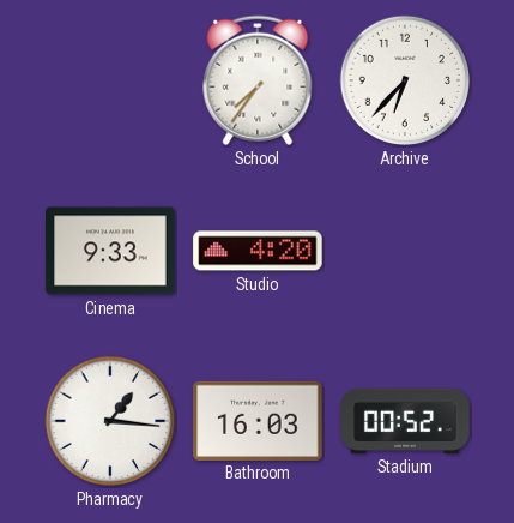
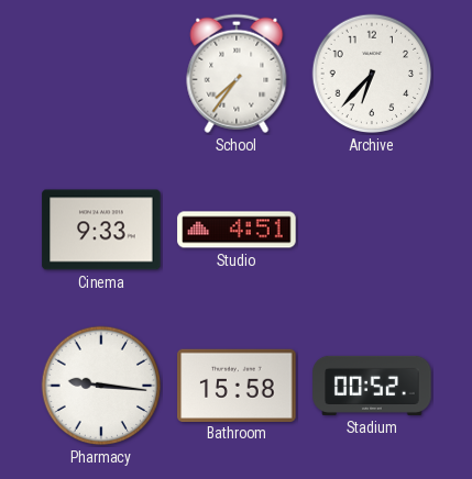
Studio: 4:20 -> 4:51
Pharmacy: 1:16 -> 9:16
Bathroom: 16:03 -> 15:58
